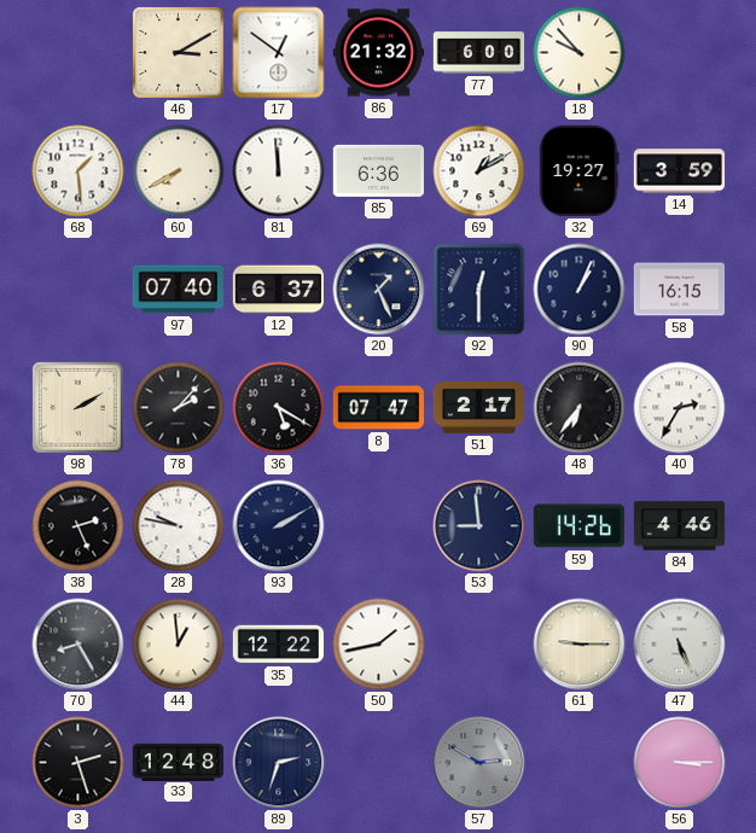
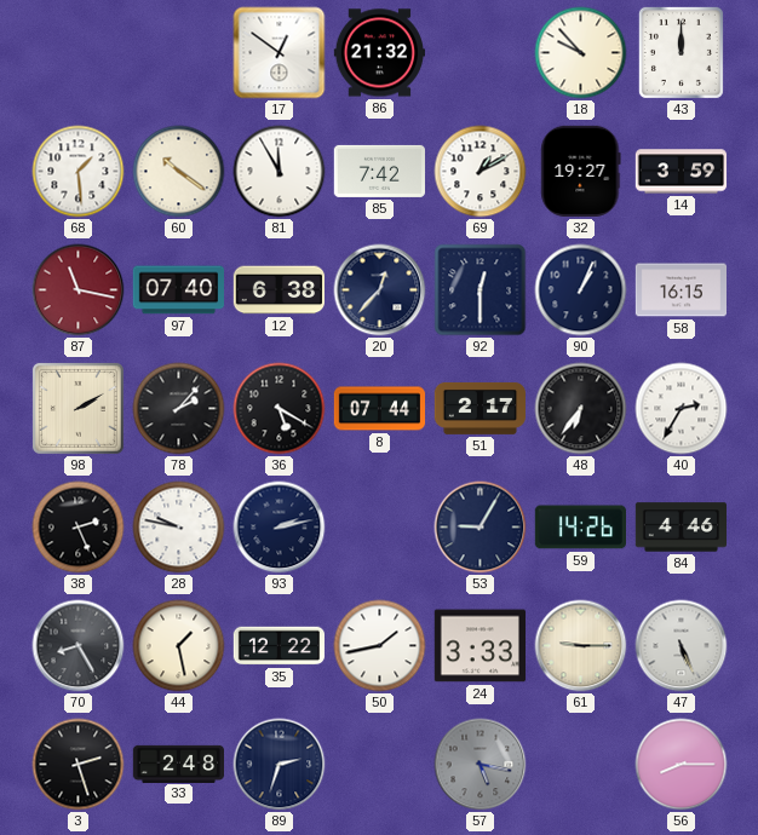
46: 3:10 -> none
77: 6:00 -> none
43: none -> 12:00
60: 7:40 -> 10:21
81: 11:59 -> 11:55
85: 6:36 -> 7:42
87: none -> 11:17
12: 6:37 -> 6:38
20: 1:26 -> 12:37
8: 07:47 -> 07:44
93: 2:10 -> 2:13
53: 8:59 -> 9:05
44: 12:59 -> 1:28
24: none -> 3:33
33: 12:48 -> 2:48
57: 2:50 -> 5:17
56: 3:15 -> 8:15
